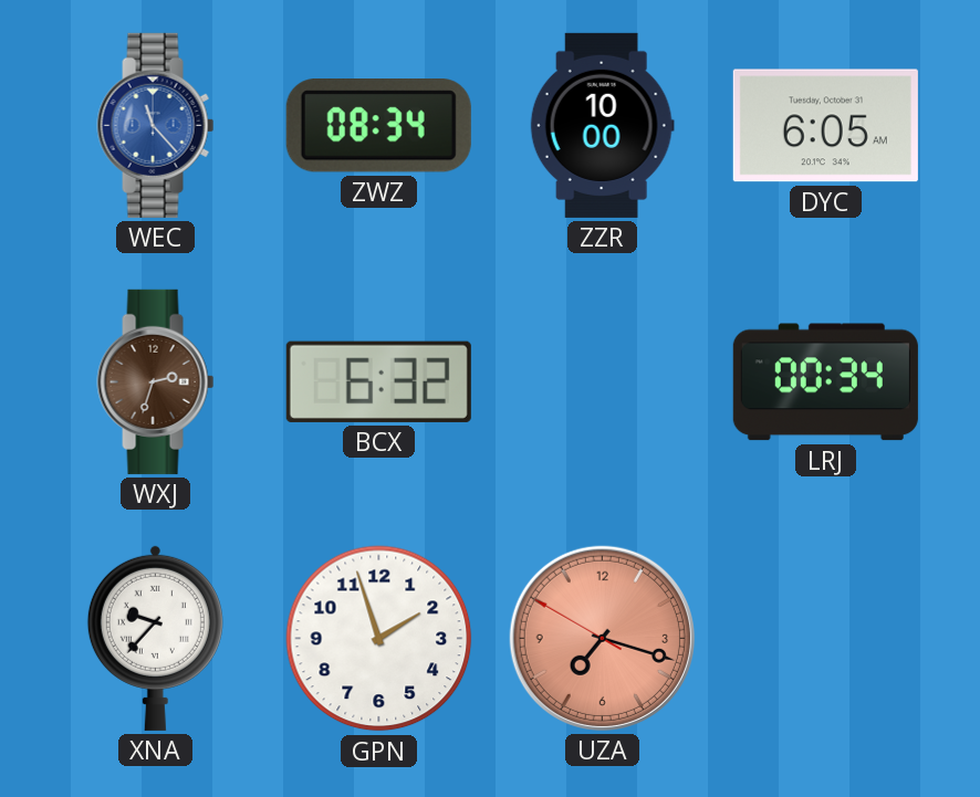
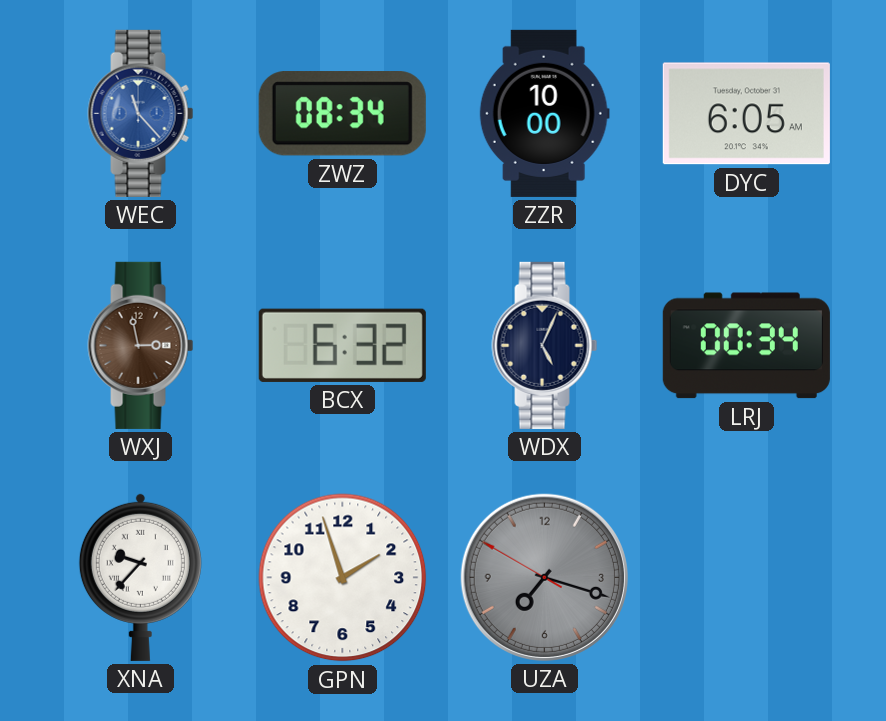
WXJ: 2:33 -> 2:58
WDX: none -> 5:04
UZA dial: salmon -> grey
